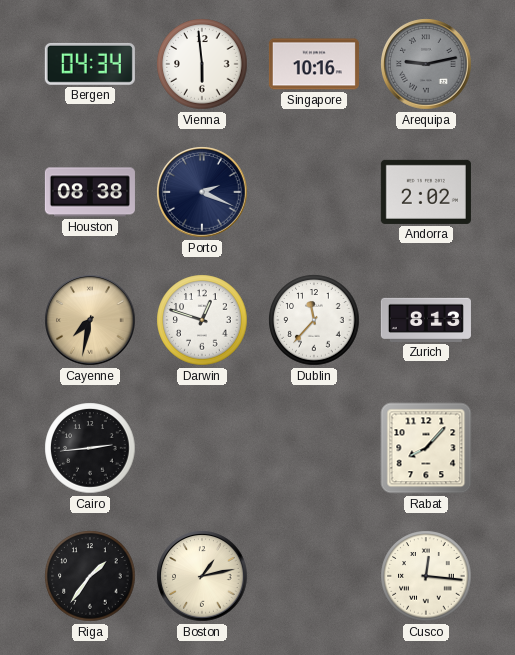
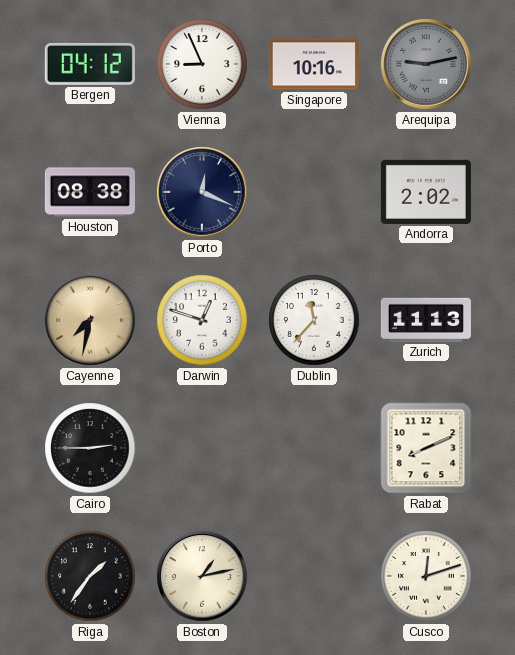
Bergen: 04:34 -> 04:12
Vienna: 5:59 -> 8:56
Porto: 2:19 -> 12:19
Zurich: 8:13 -> 11:13
Cairo: 2:44 -> 2:45
Rabat: 8:07 -> 8:11
Cusco: 12:16 -> 12:12
